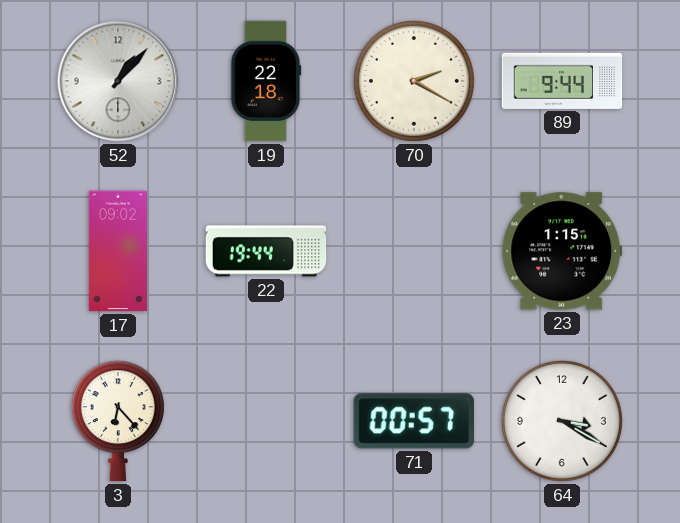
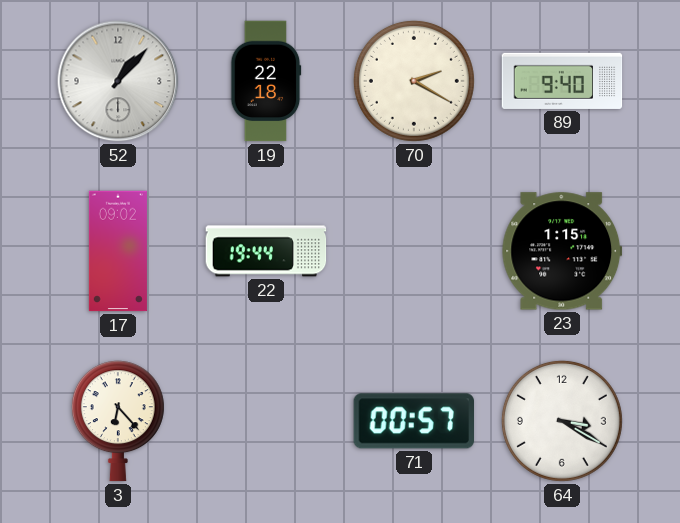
89: 9:44 -> 9:40
